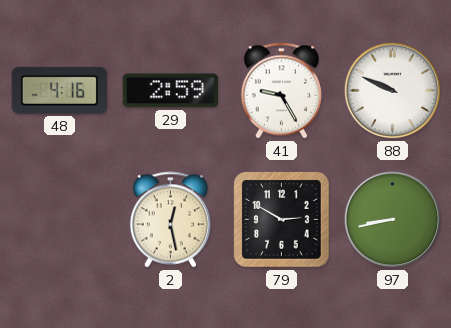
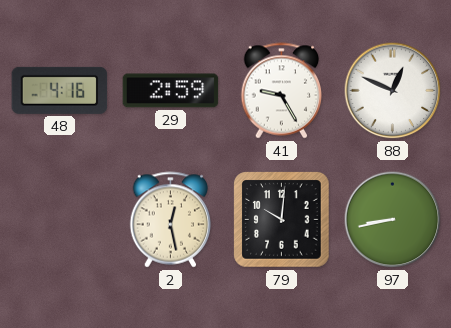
88: 9:49 -> 12:49
79: 2:50 -> 10:01
